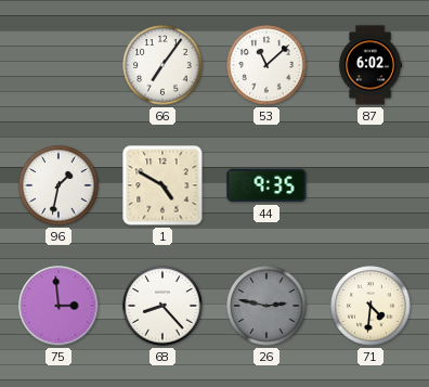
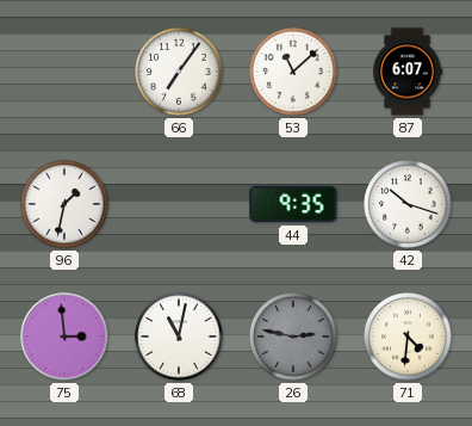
87: 6:02 -> 6:07
1: 4:50 -> none
42: none -> 10:18
68: 8:23 -> 11:02
